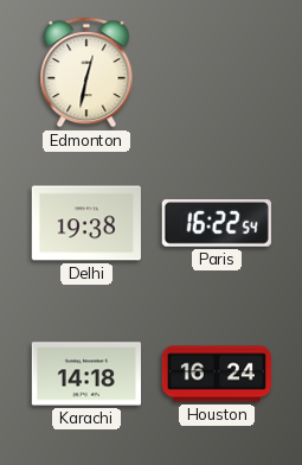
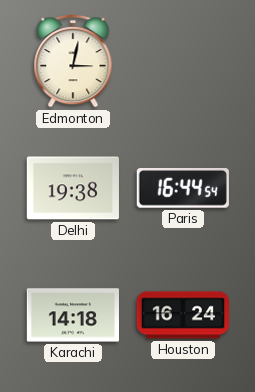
Edmonton: 12:32 -> 3:02
Paris: 16:22 -> 16:44
